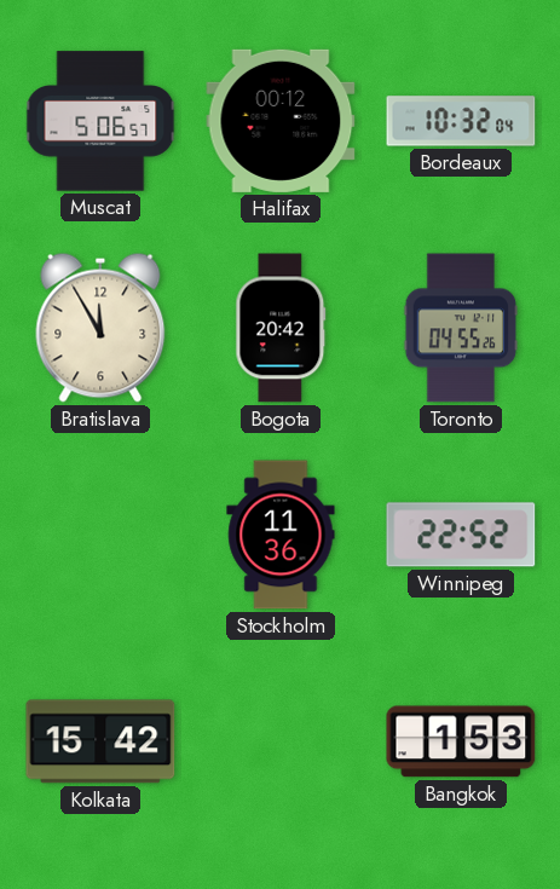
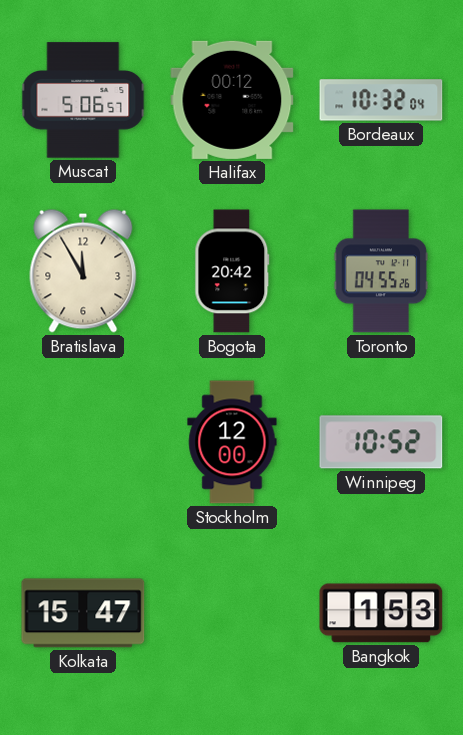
Stockholm: 11:36 -> 12:00
Winnipeg: 22:52 -> 10:52
Kolkata: 15:42 -> 15:47
